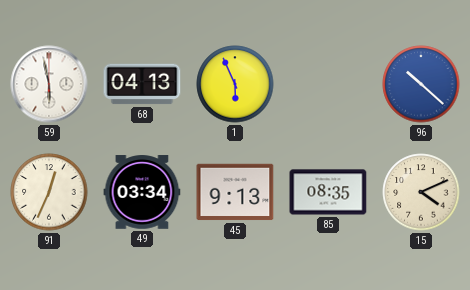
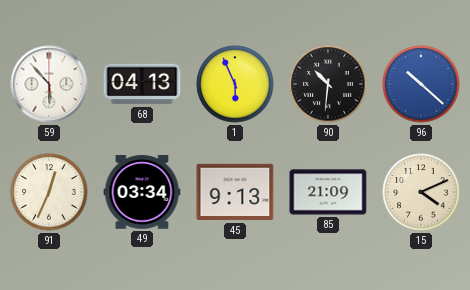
59: 5:58 -> 5:53
90: none -> 10:31
85: 08:35 -> 21:09
